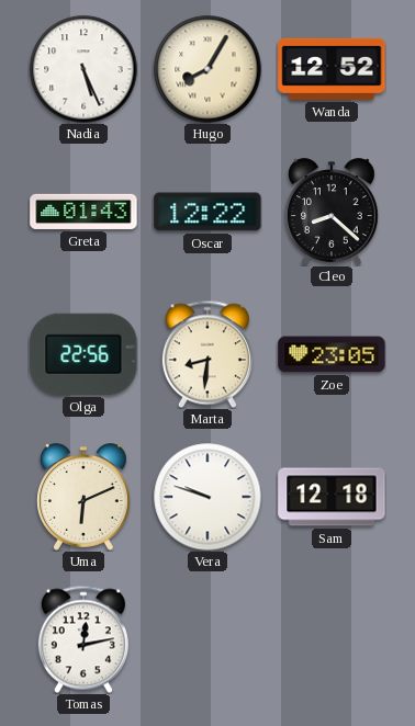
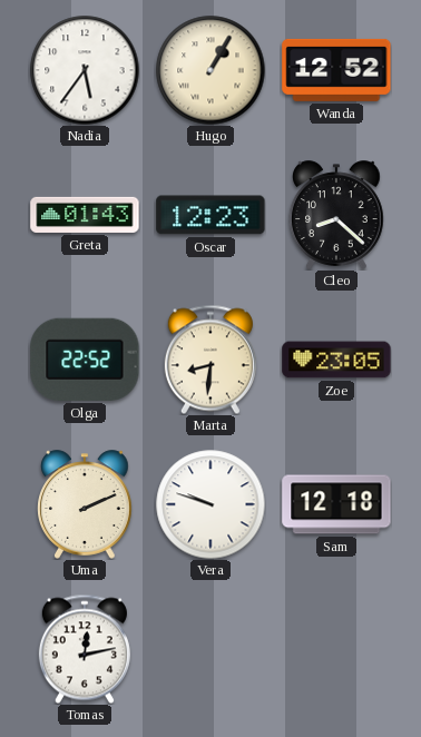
Nadia: 5:26 -> 5:36
Hugo: 8:05 -> 1:05
Oscar: 12:22 -> 12:23
Olga: 22:56 -> 22:52
Uma: 6:11 -> 2:11
